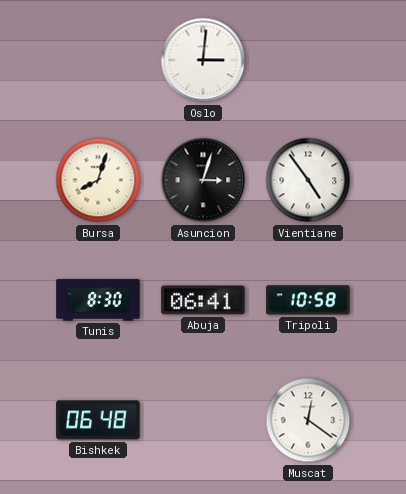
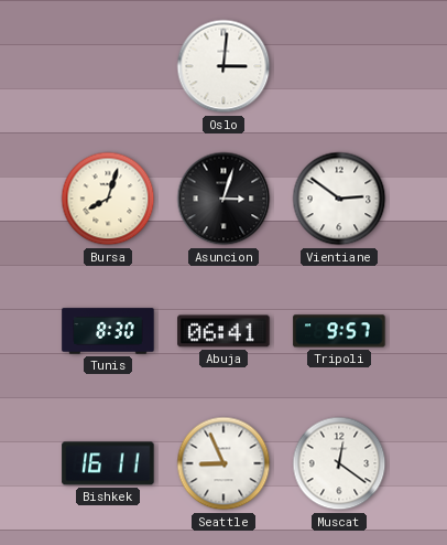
Vientiane: 4:54 -> 2:51
Tripoli: 10:58 -> 9:57
Bishkek: 06:48 -> 16:11
Seattle: none -> 8:56
